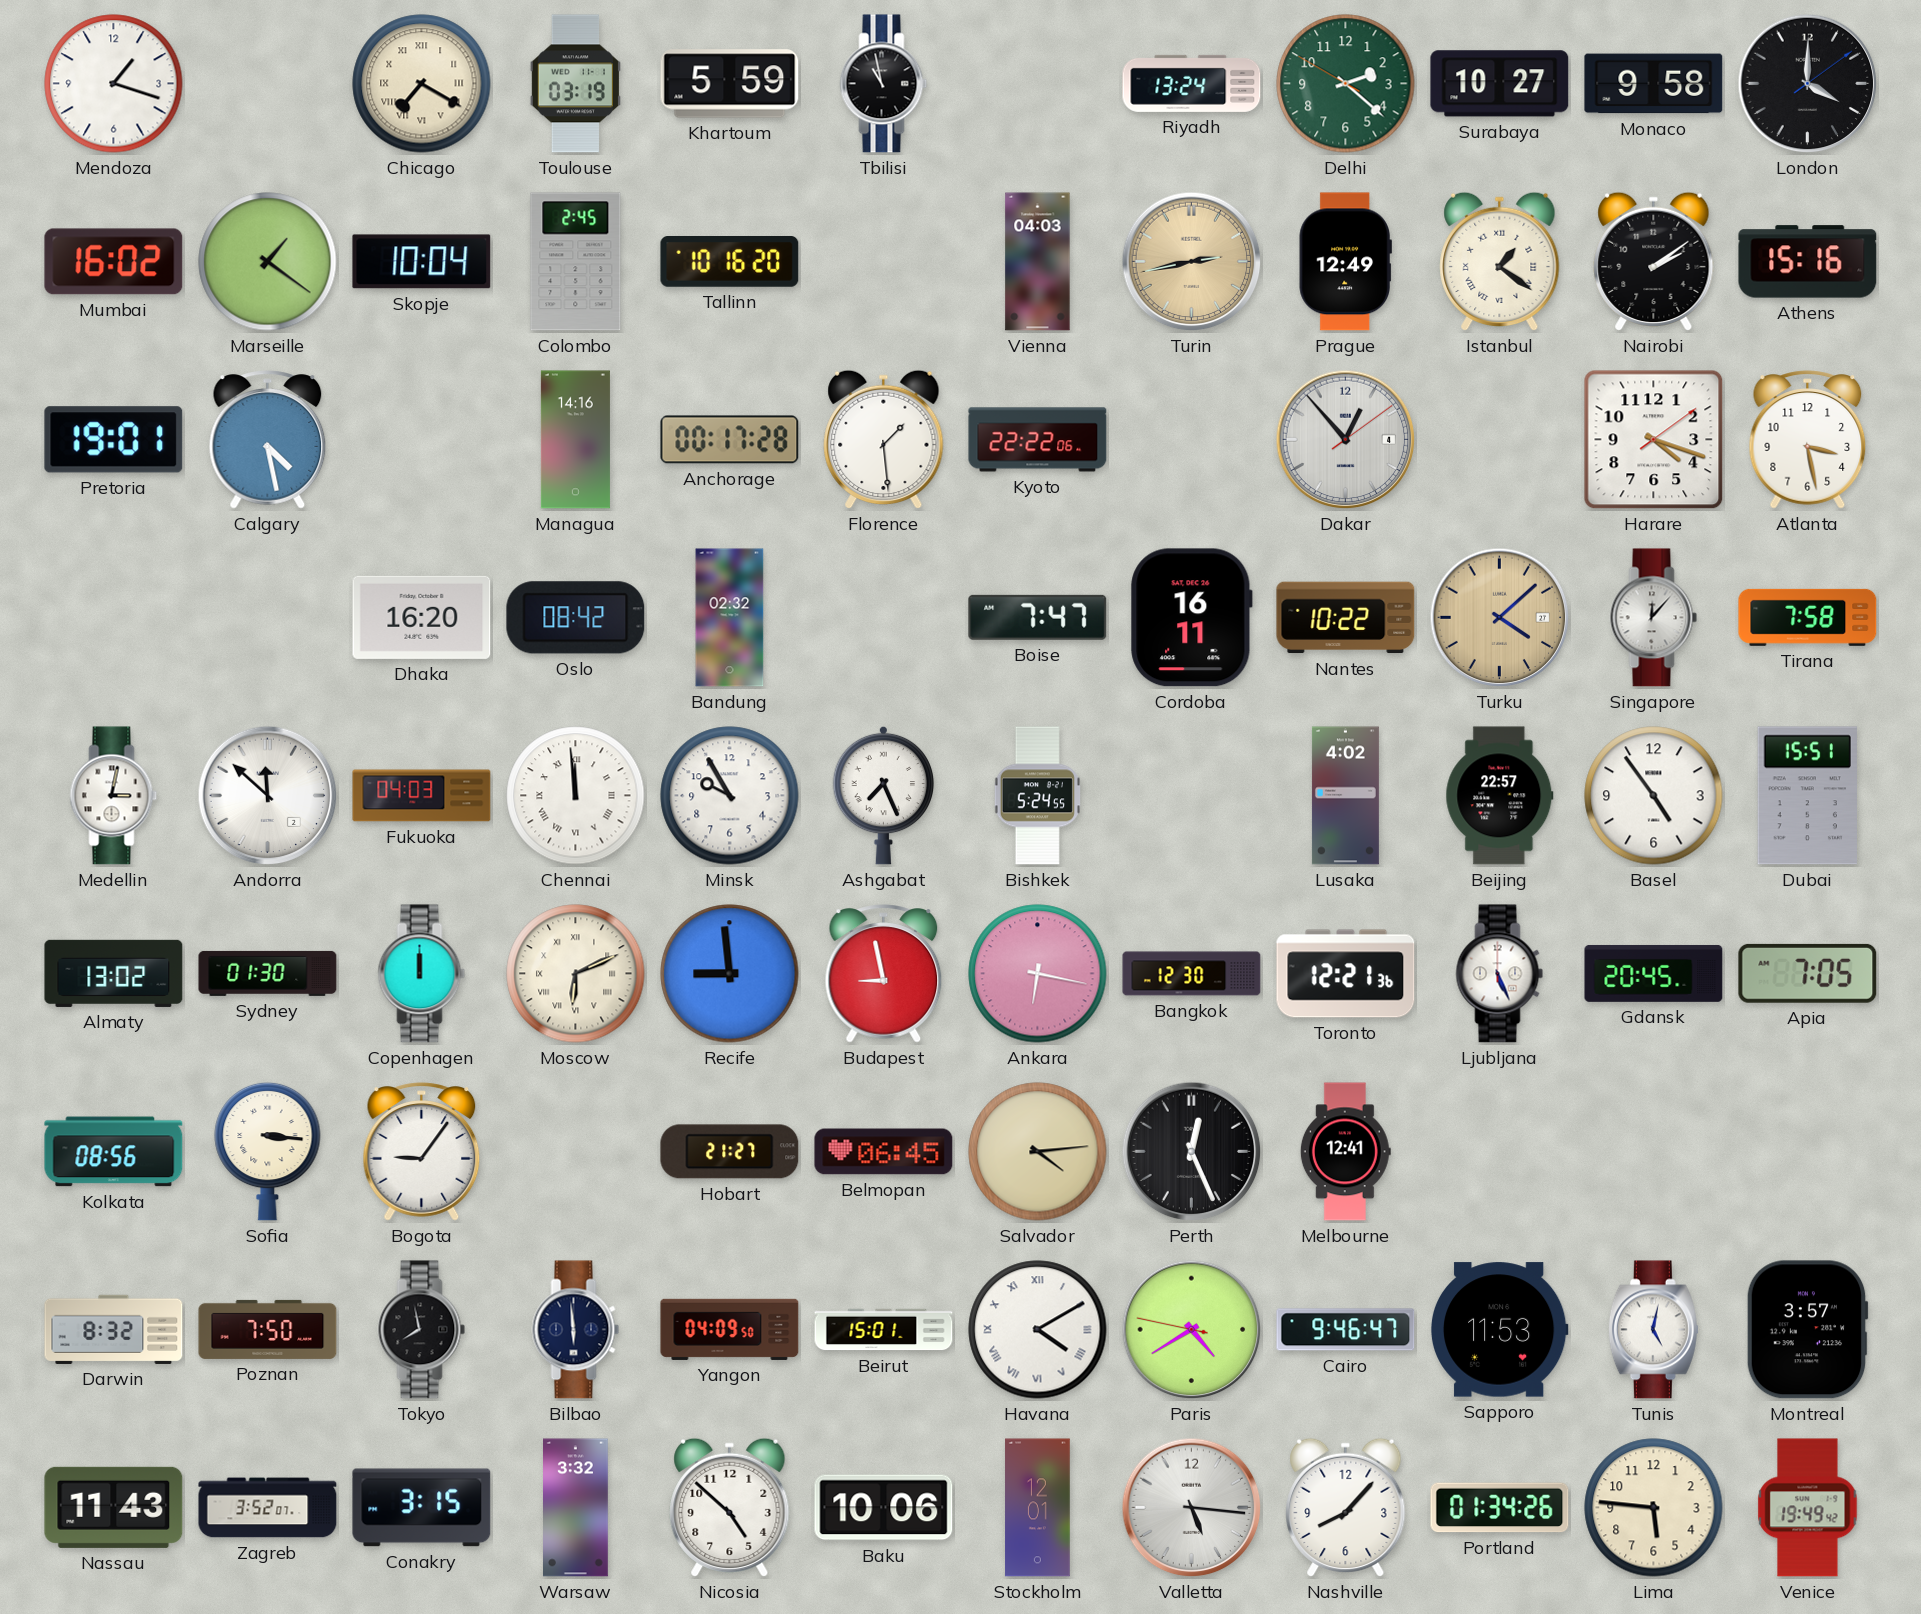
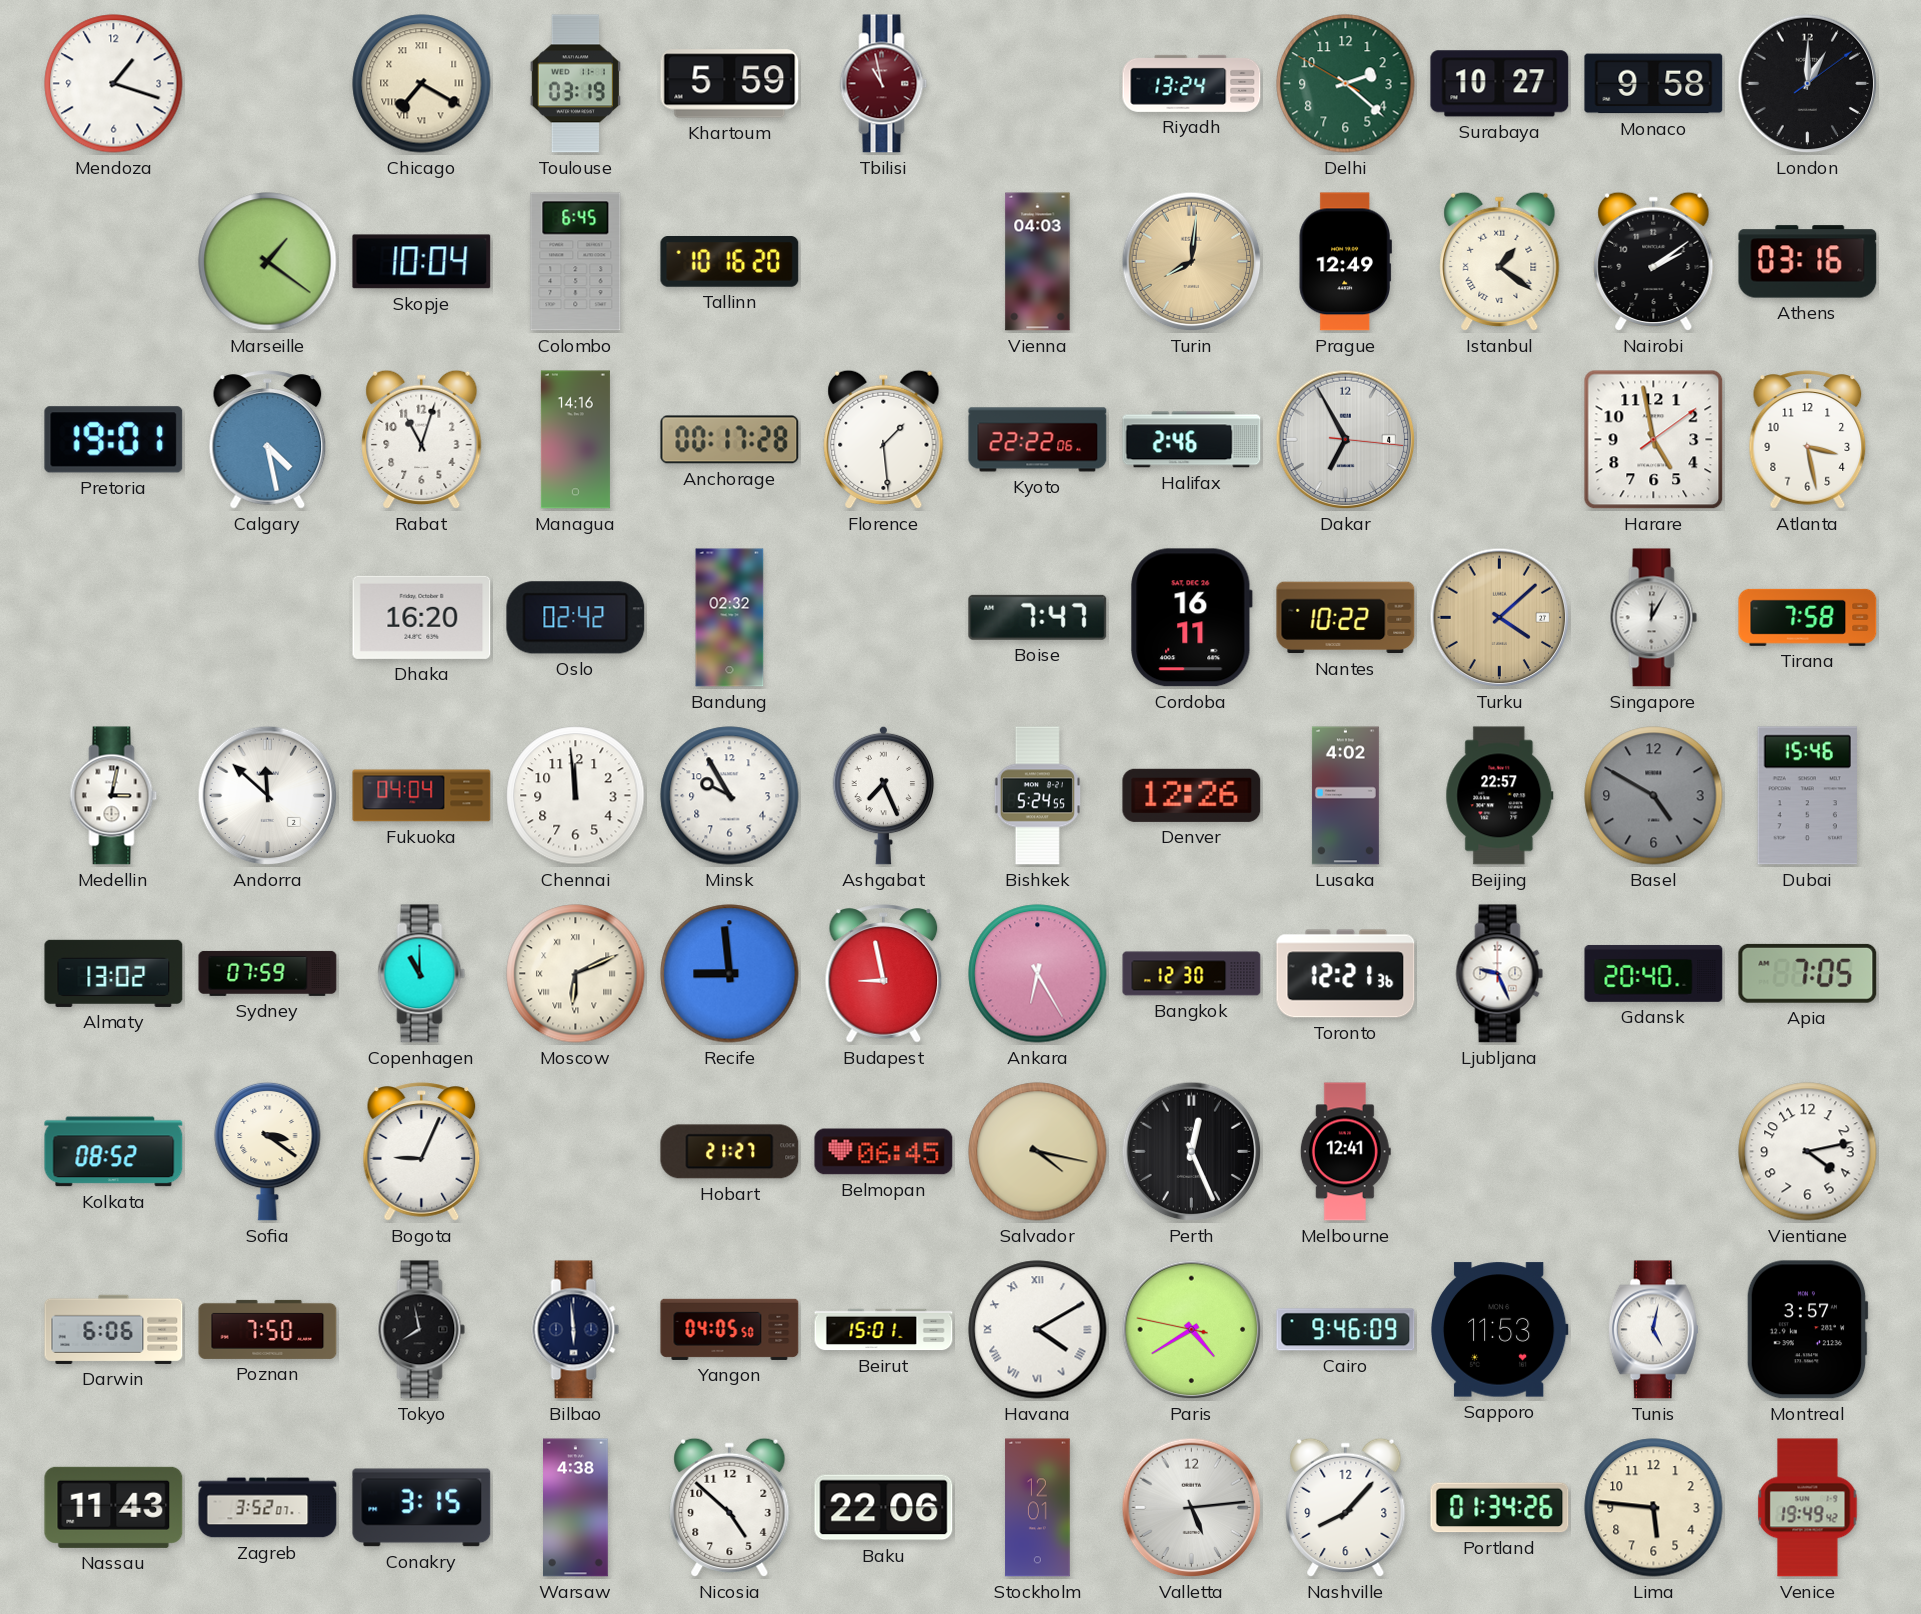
Tbilisi dial: black -> burgundy
London: 4:00 -> 1:00
Mumbai: 16:02 -> none
Colombo: 2:45 -> 6:45
Turin: 2:43 -> 8:01
Athens: 15:16 -> 03:16
Rabat: none -> 11:03
Halifax: none -> 2:46
Dakar: 12:53 -> 6:55
Harare: 4:18 -> 4:58
Oslo: 08:42 -> 02:42
Singapore: 12:07 -> 12:05
Fukuoka: 04:03 -> 04:04
Chennai numerals: Roman -> Arabic
Denver: none -> 12:26
Basel: 4:54 -> 4:50
Basel dial: white -> grey
Dubai: 15:51 -> 15:46
Sydney: 01:30 -> 07:59
Copenhagen: 12:00 -> 11:00
Ankara: 6:17 -> 6:25
Ljubljana: 5:26 -> 9:26
Gdansk: 20:45 -> 20:40
Kolkata: 08:56 -> 08:52
Sofia: 3:16 -> 3:21
Bogota: 9:06 -> 9:04
Salvador: 4:14 -> 4:17
Vientiane: none -> 4:13
Darwin: 8:32 -> 6:06
Yangon: 04:09 -> 04:05
Cairo: 9:46:47 -> 9:46:09
Warsaw: 3:32 -> 4:38
Baku: 10:06 -> 22:06
Valletta: 5:16 -> 5:14
